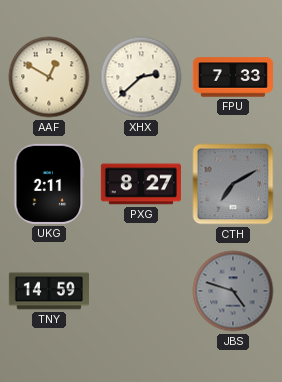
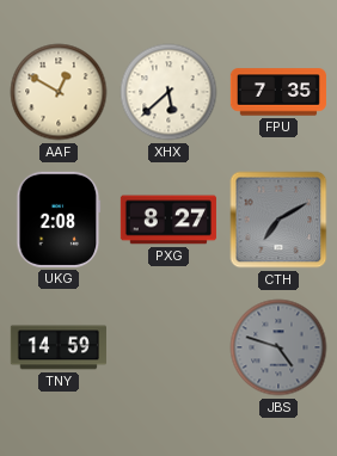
XHX: 2:38 -> 5:38
FPU: 7:33 -> 7:35
UKG: 2:11 -> 2:08
